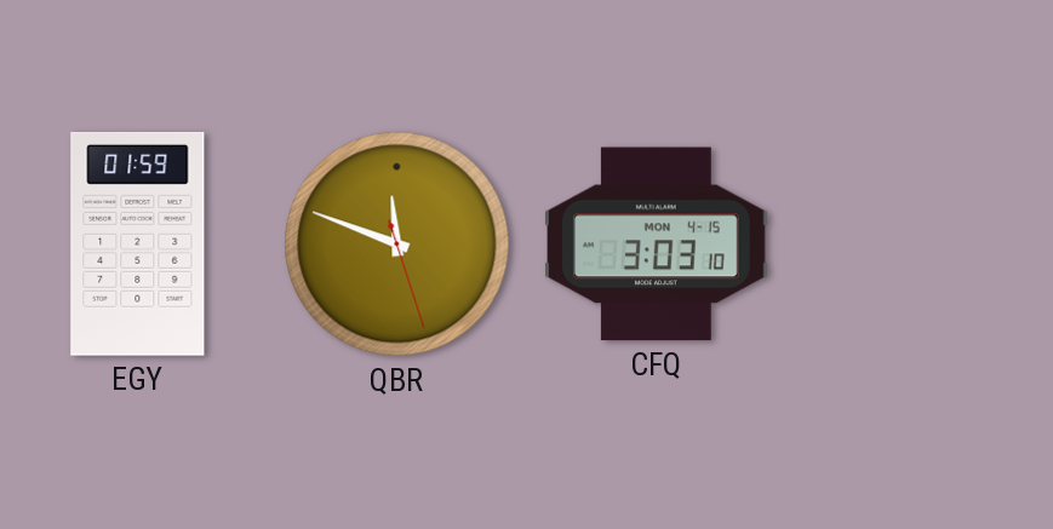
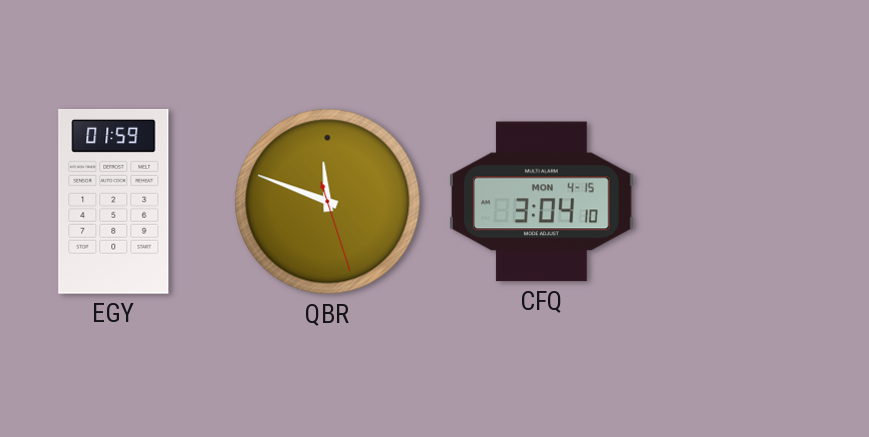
CFQ: 3:03 -> 3:04
